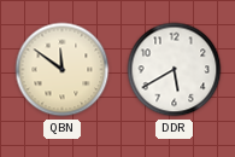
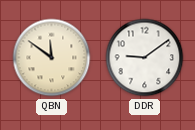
DDR: 5:40 -> 9:09
